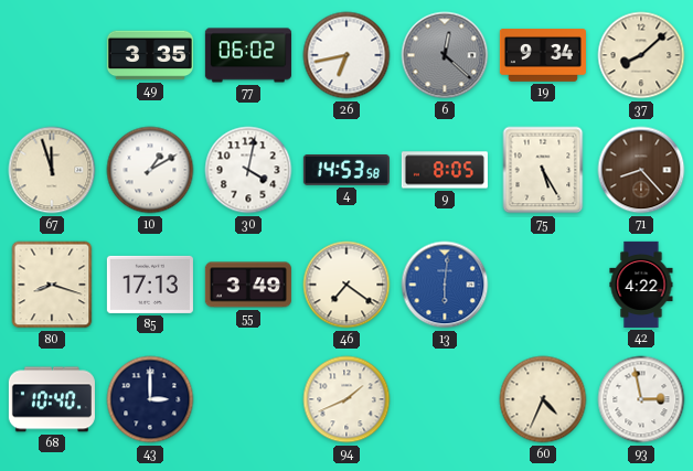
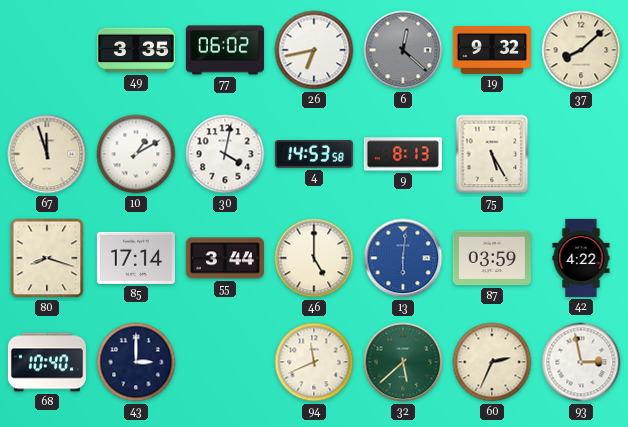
19: 9:34 -> 9:32
9: 8:05 -> 8:13
71: 8:23 -> none
85: 17:13 -> 17:14
55: 3:49 -> 3:44
46: 7:21 -> 5:00
87: none -> 03:59
94: 1:41 -> 11:41
32: none -> 5:38
60: 4:34 -> 2:34
